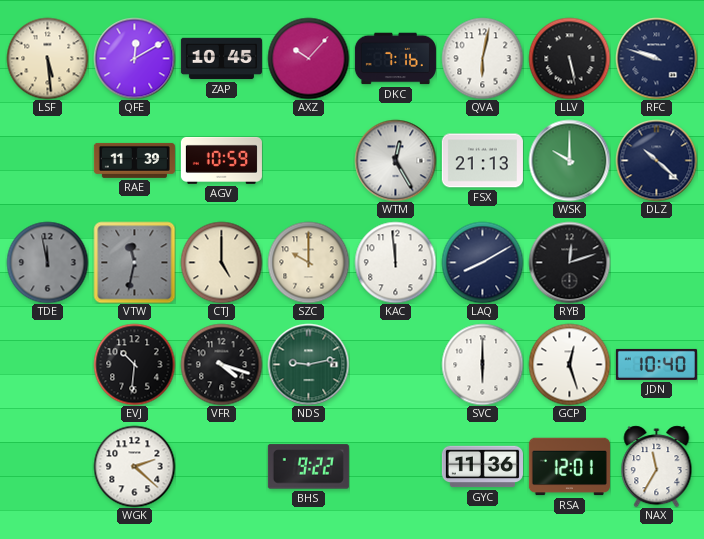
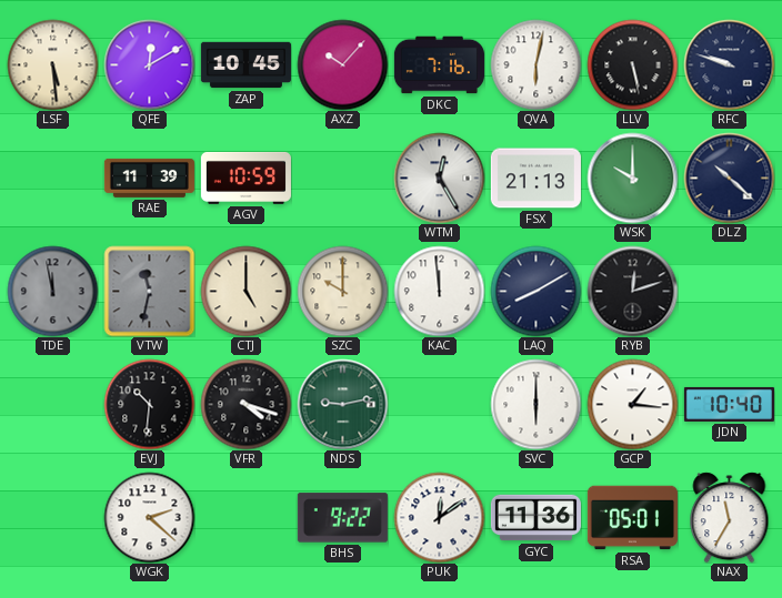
GCP: 12:27 -> 1:16
PUK: none -> 12:09
RSA: 12:01 -> 05:01
